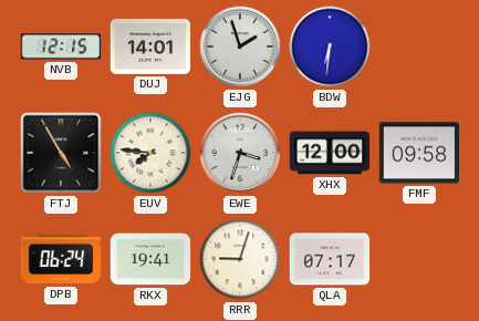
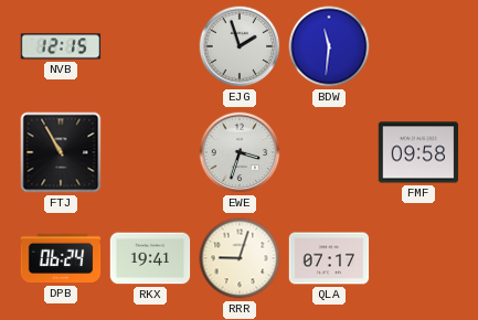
DUJ: 14:01 -> none
BDW: 6:31 -> 11:31
FTJ: 4:55 -> 10:55
EUV: 7:46 -> none
XHX: 12:00 -> none
